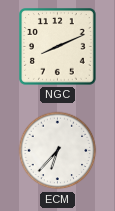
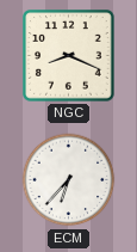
NGC: 8:11 -> 8:19
